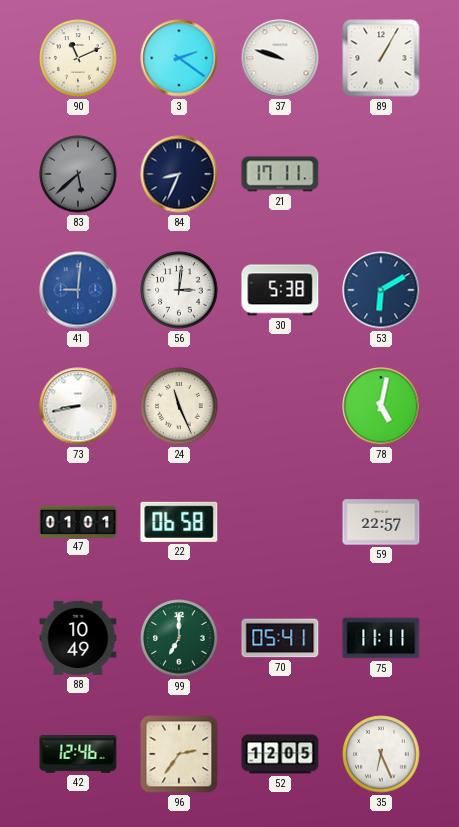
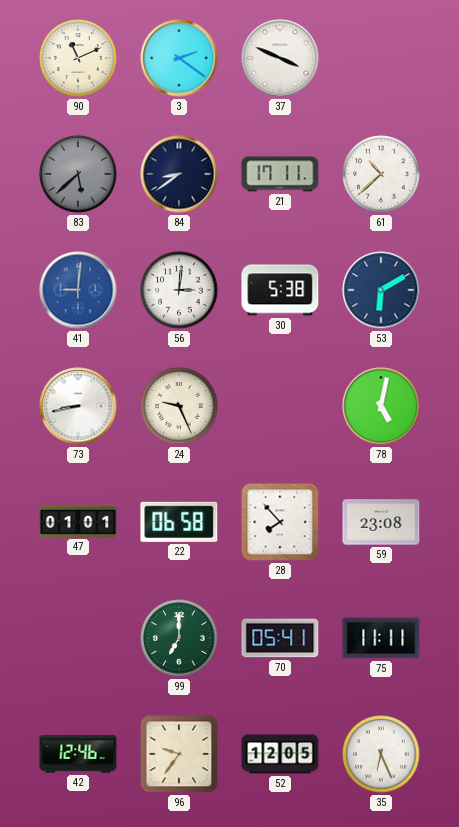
37: 9:48 -> 3:49
89: 1:05 -> none
84: 8:34 -> 8:39
61: none -> 10:38
24: 11:26 -> 9:26
28: none -> 7:53
59: 22:57 -> 23:08
88: 10:49 -> none
96: 2:36 -> 9:36
